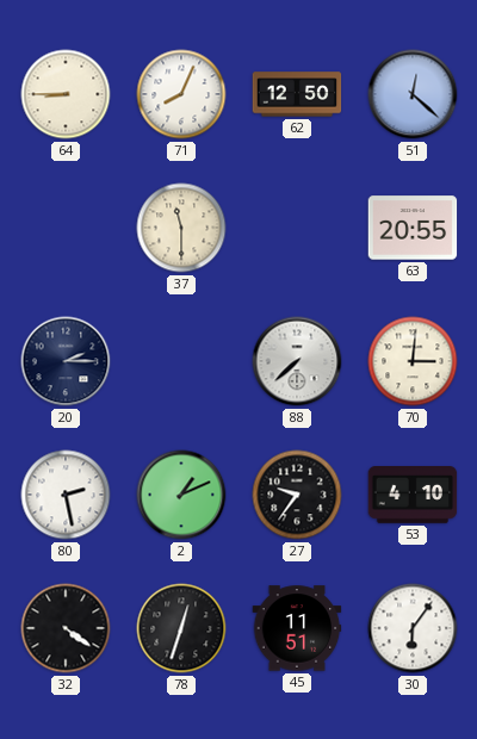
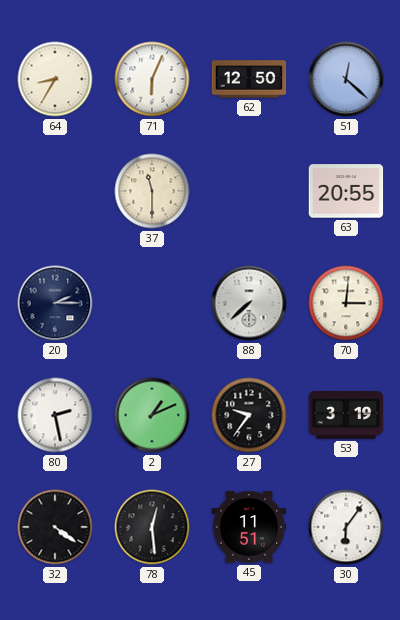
64: 8:45 -> 8:35
71: 8:04 -> 6:04
53: 4:10 -> 3:19
78: 12:33 -> 12:29
